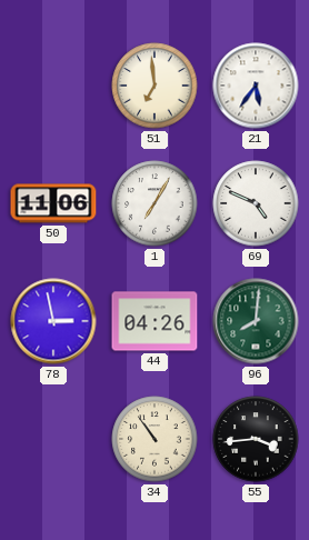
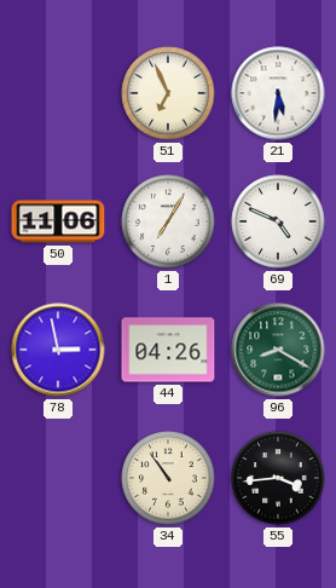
51: 6:59 -> 6:56
21: 5:36 -> 5:31
96: 8:01 -> 8:20
